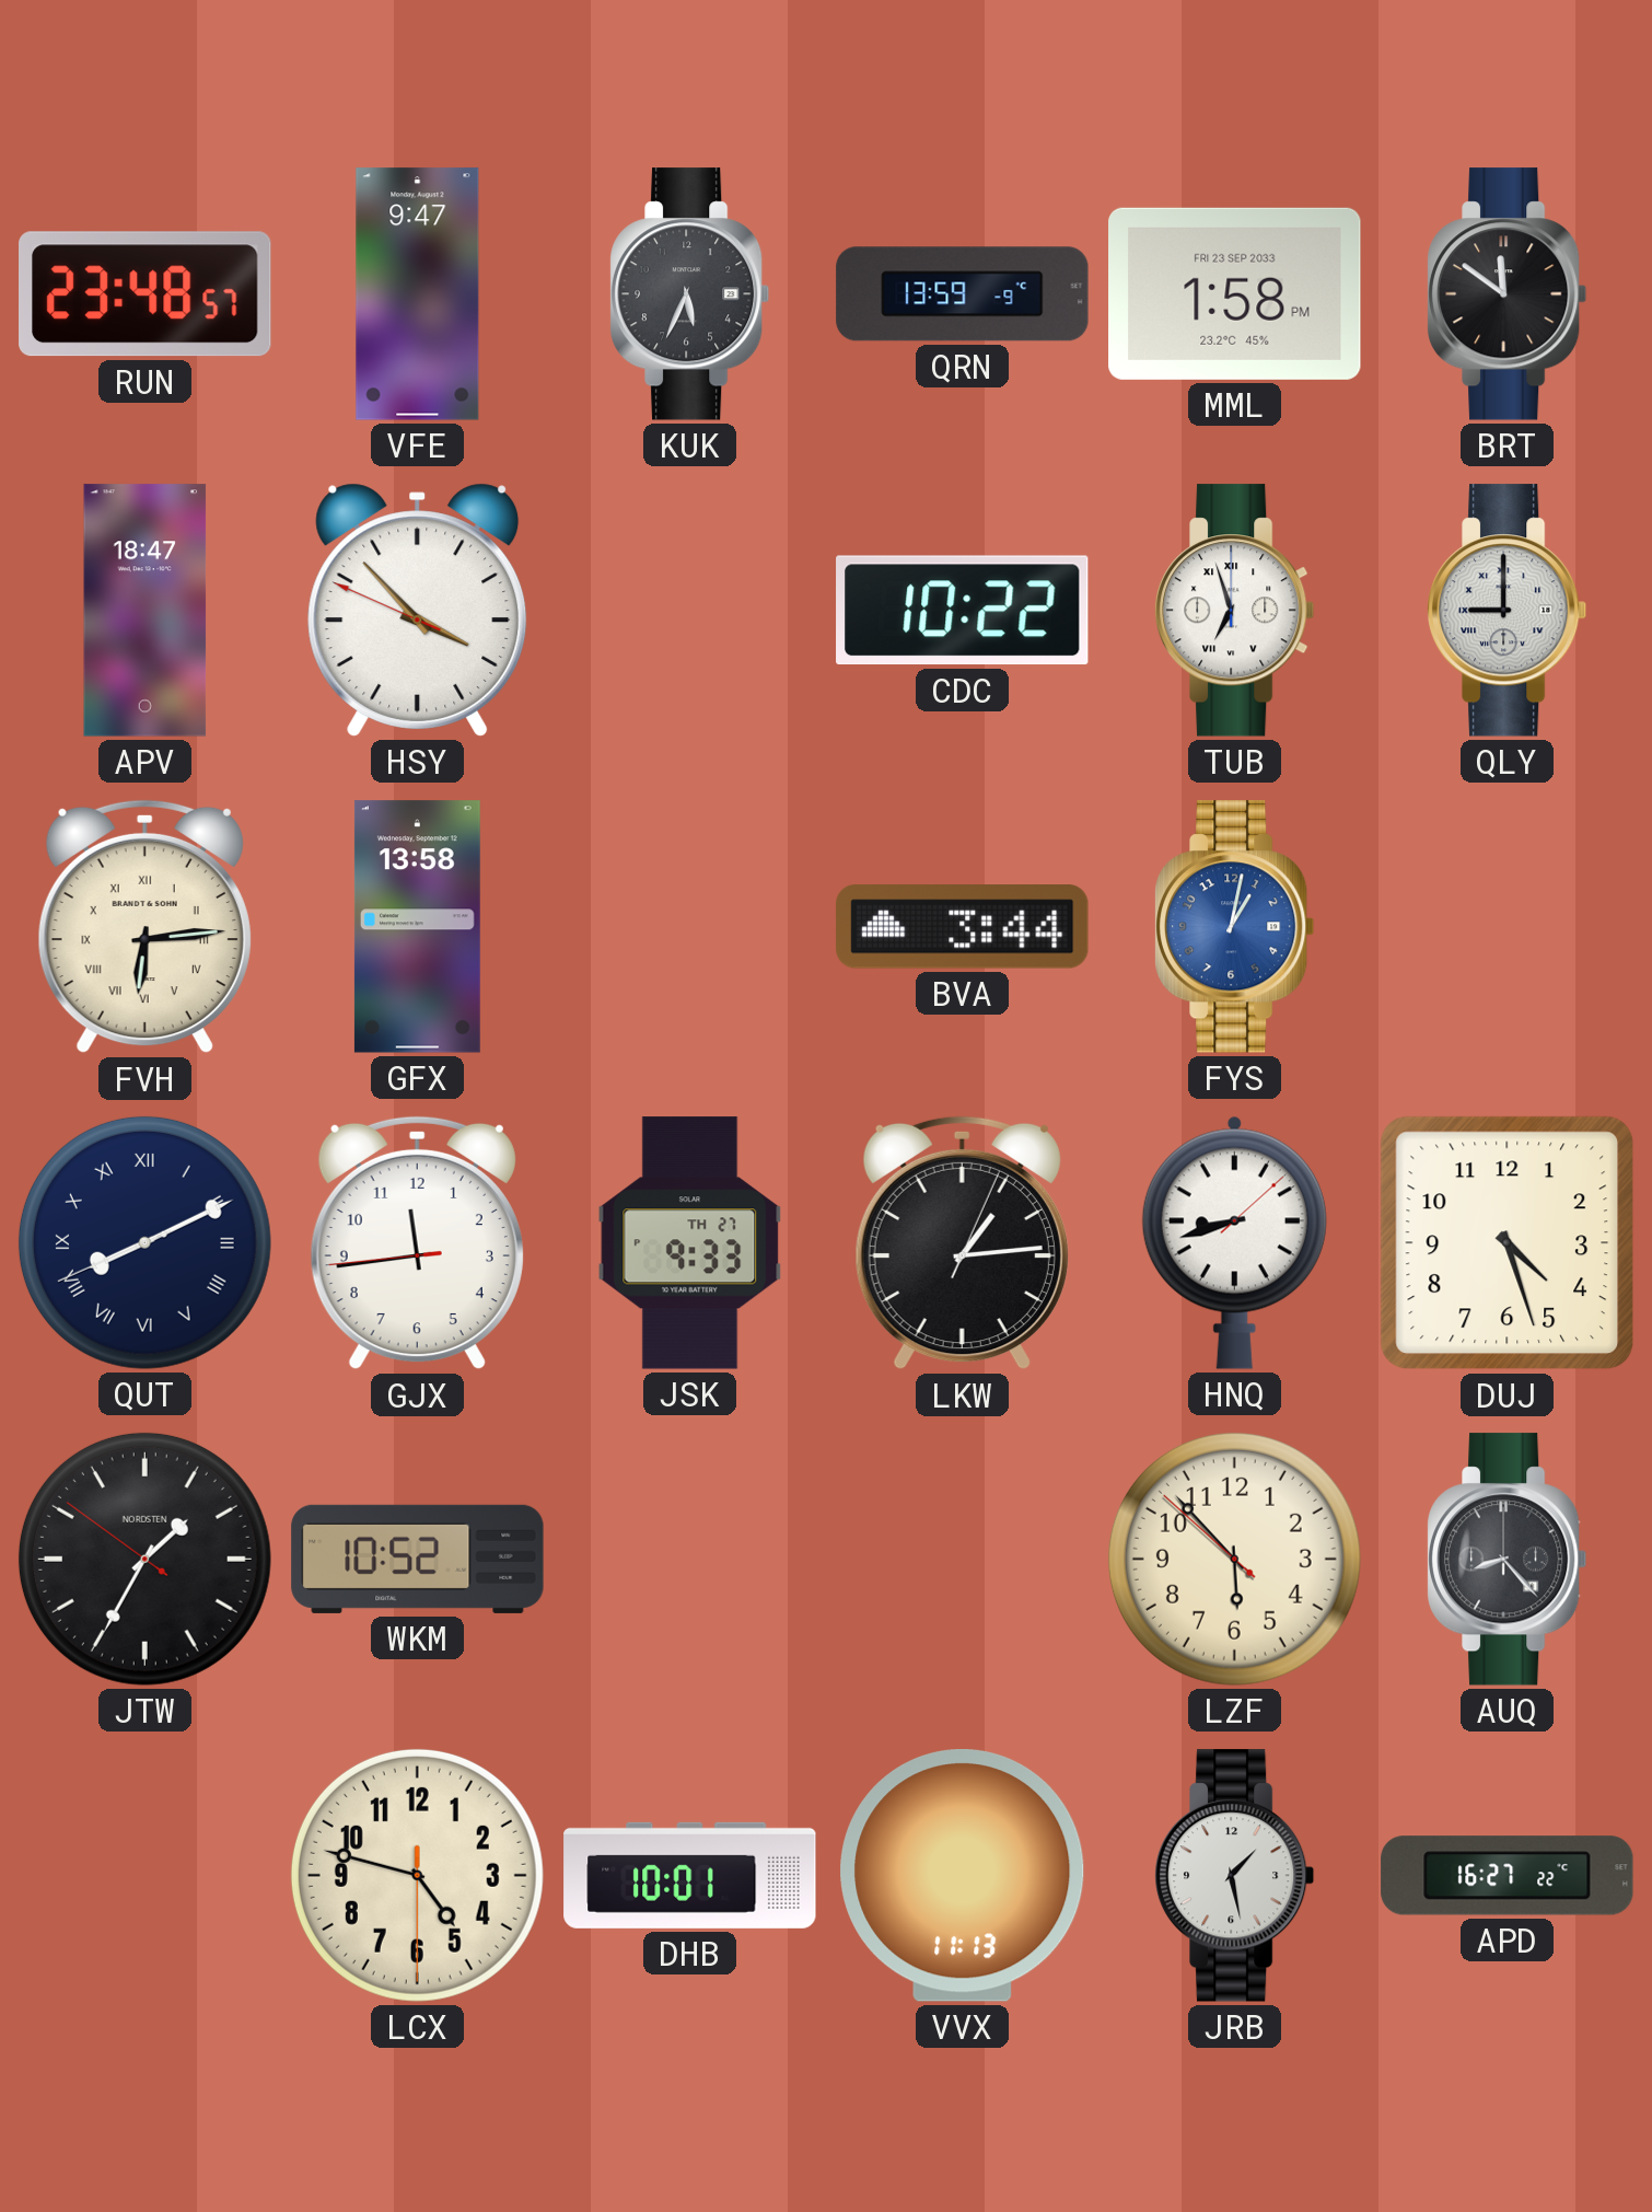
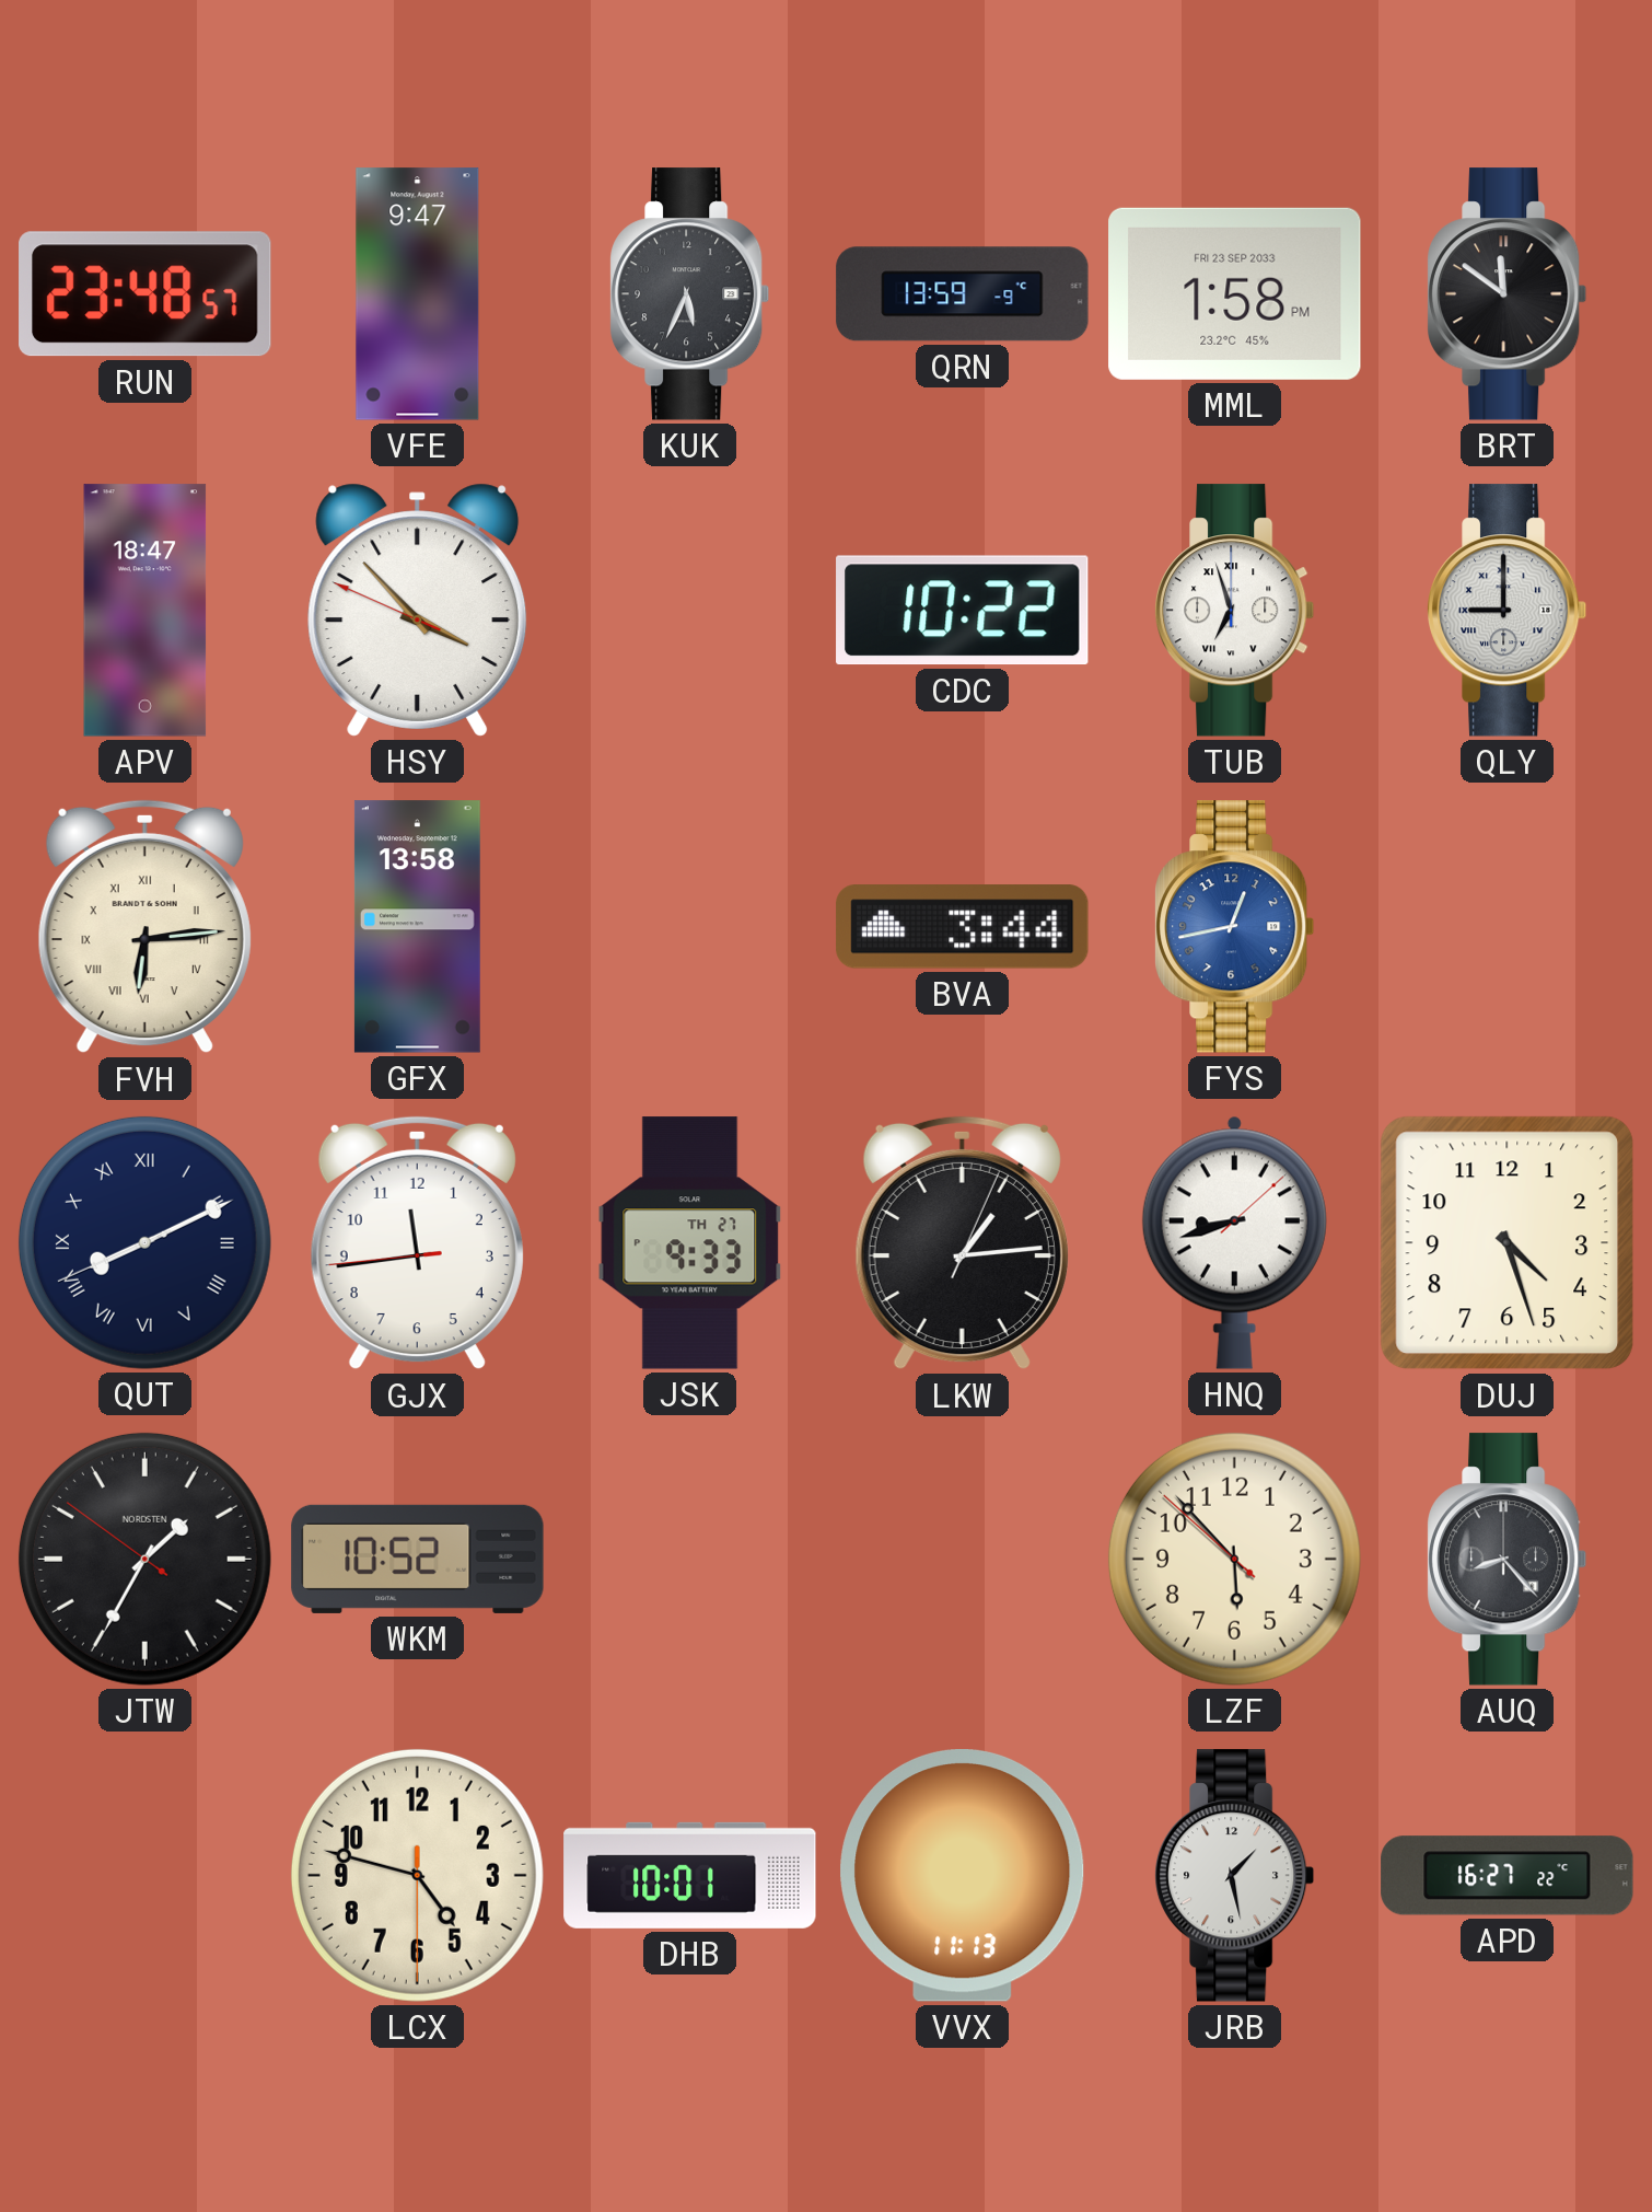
FYS: 1:02 -> 12:43
